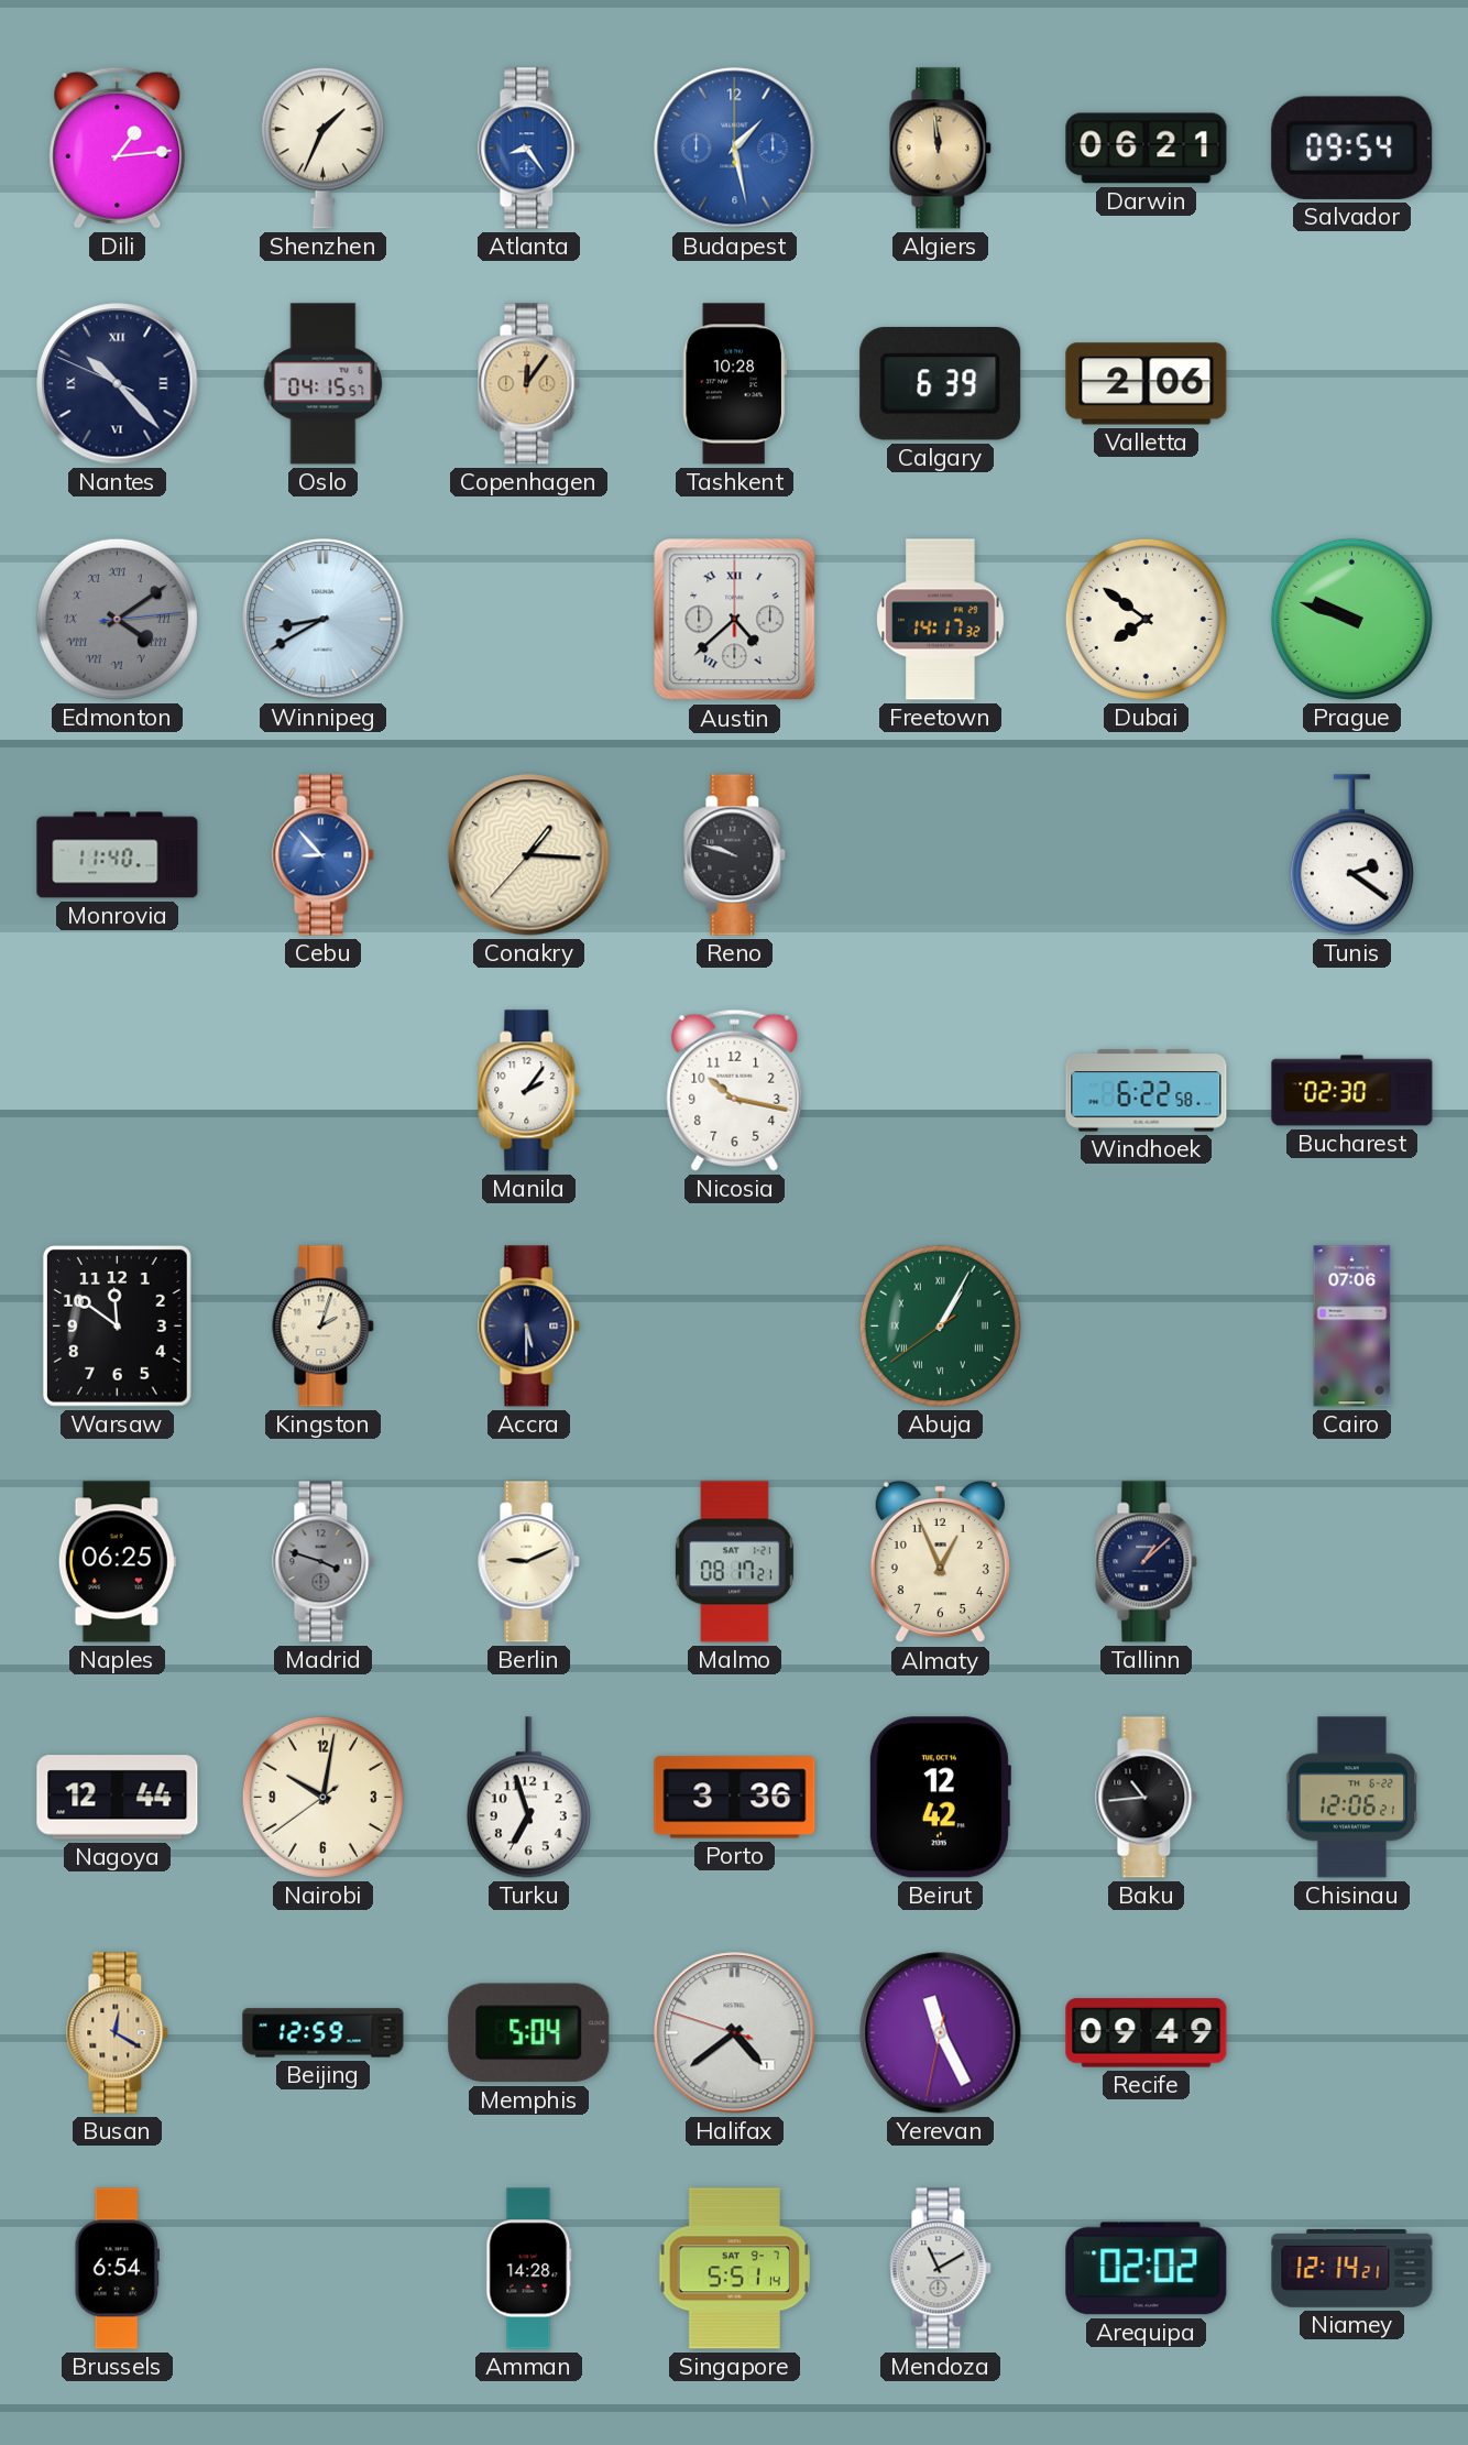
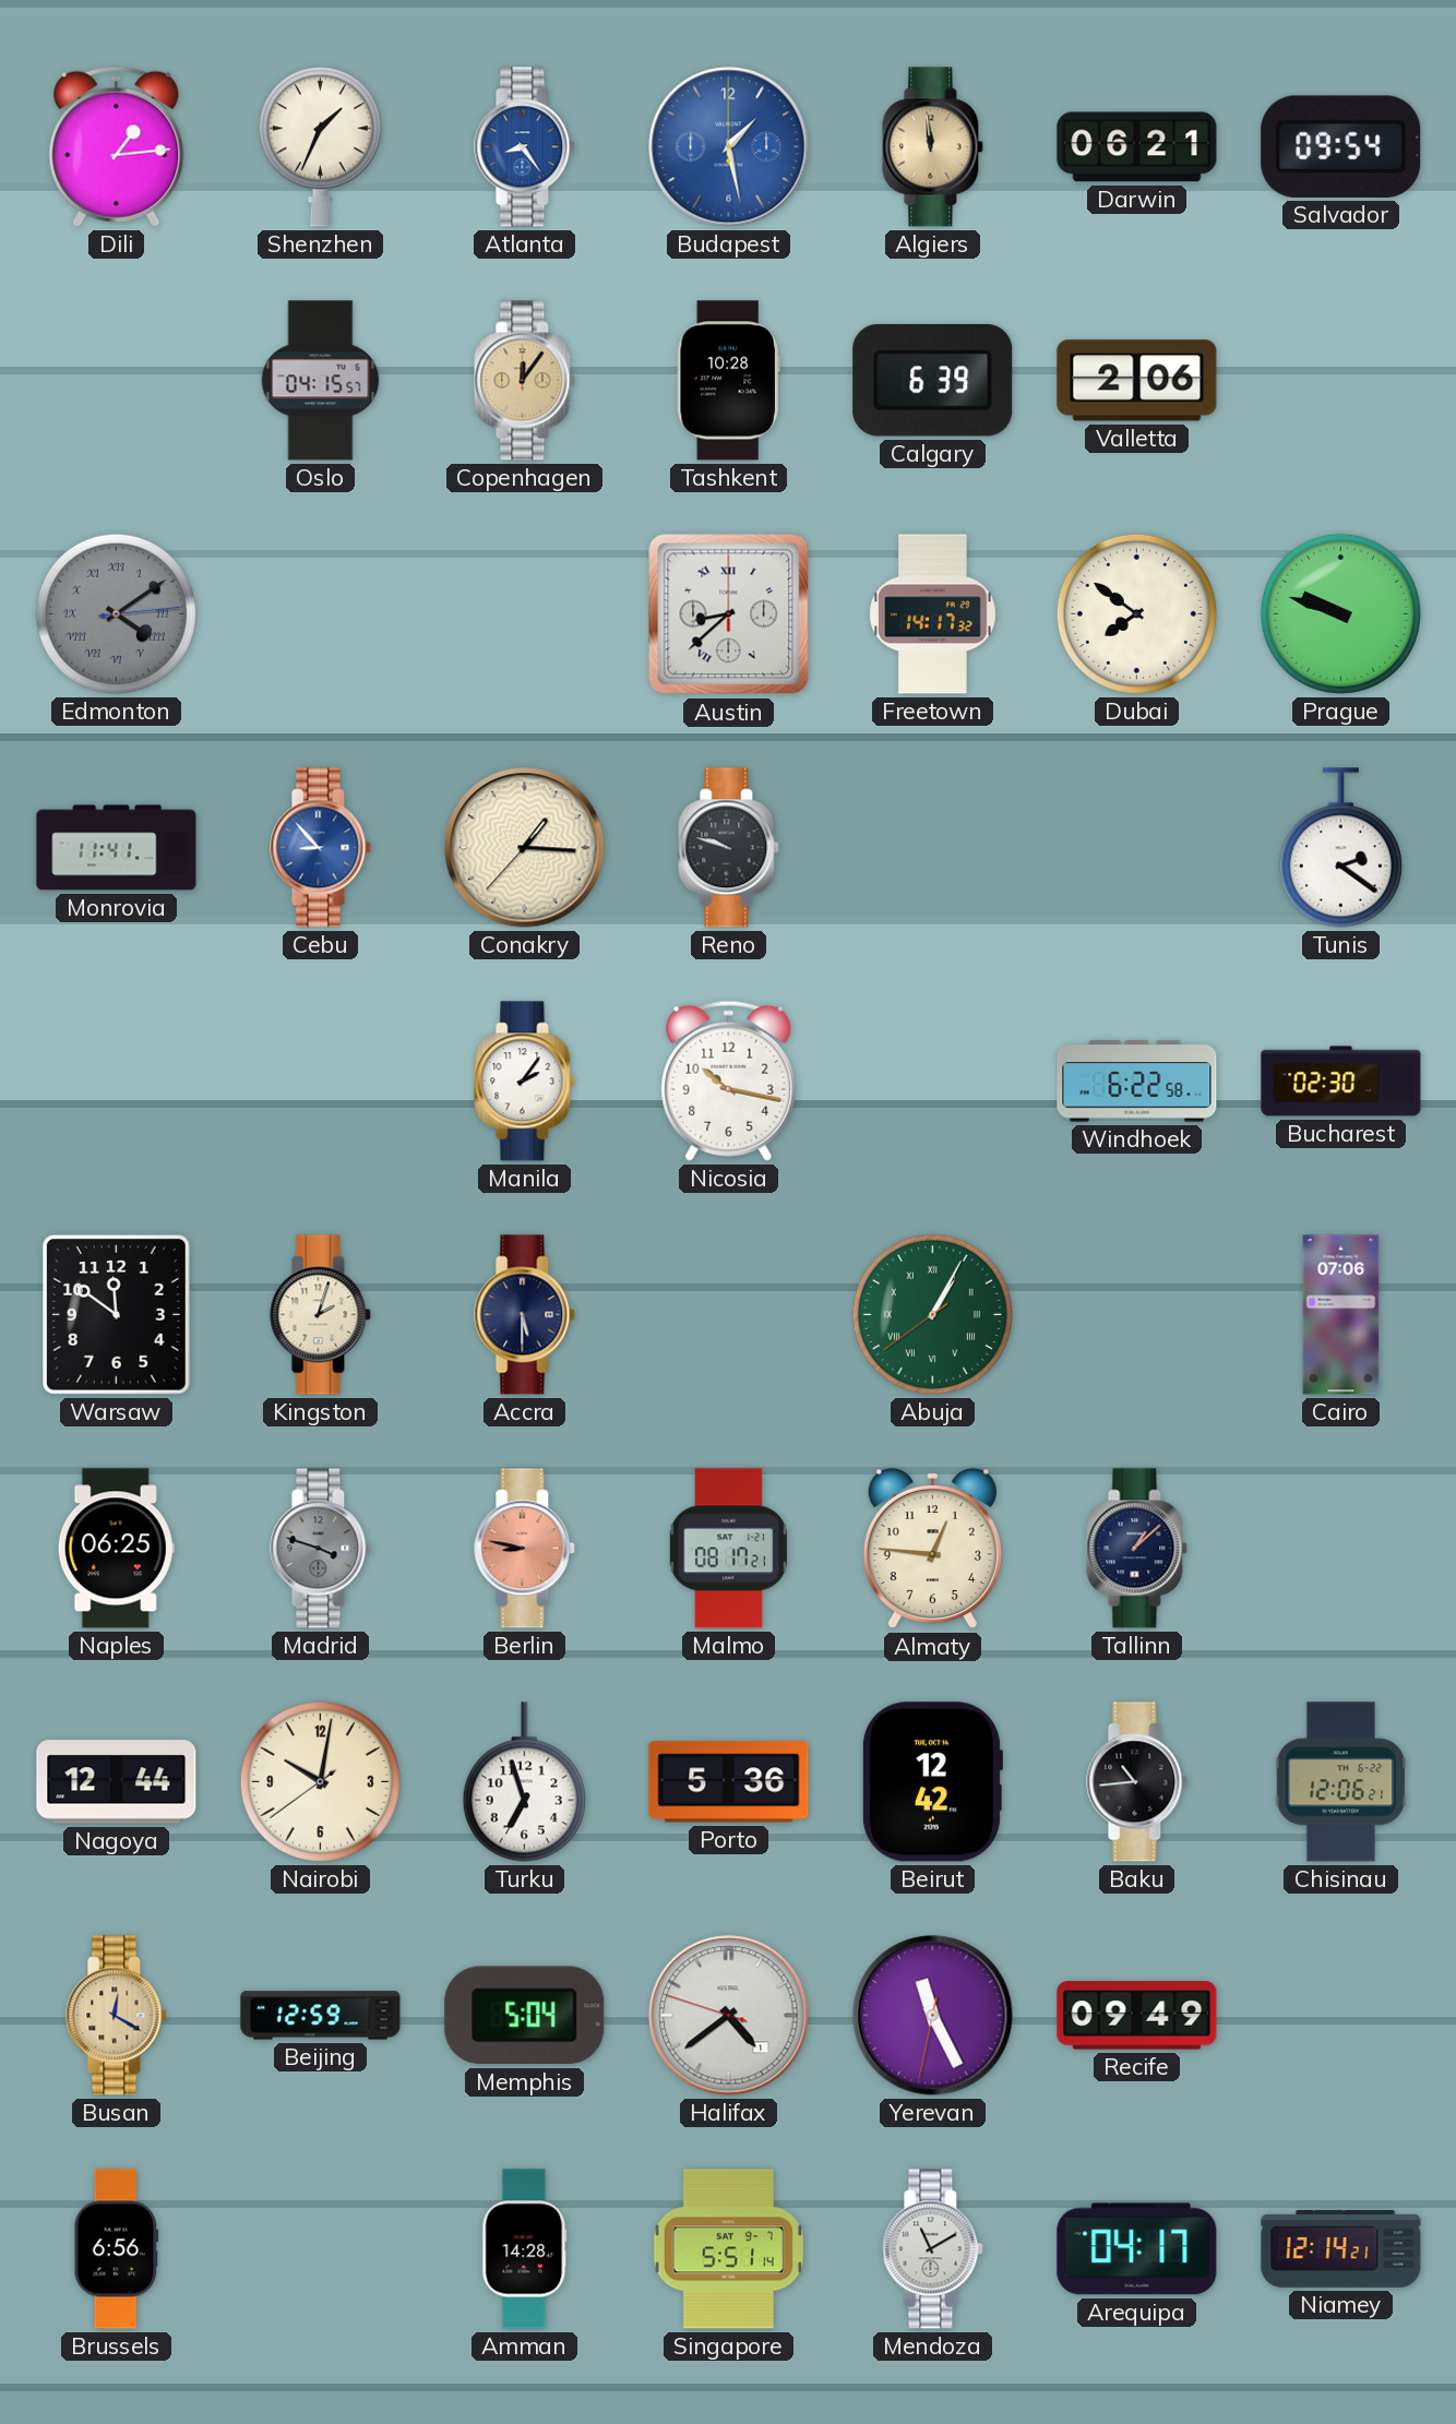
Nantes: 10:22 -> none
Winnipeg: 8:40 -> none
Austin: 4:38 -> 8:38
Monrovia: 11:40 -> 11:41
Berlin: 9:11 -> 8:47
Berlin dial: cream -> salmon
Almaty: 12:56 -> 12:46
Porto: 3:36 -> 5:36
Brussels: 6:54 -> 6:56
Arequipa: 02:02 -> 04:17
